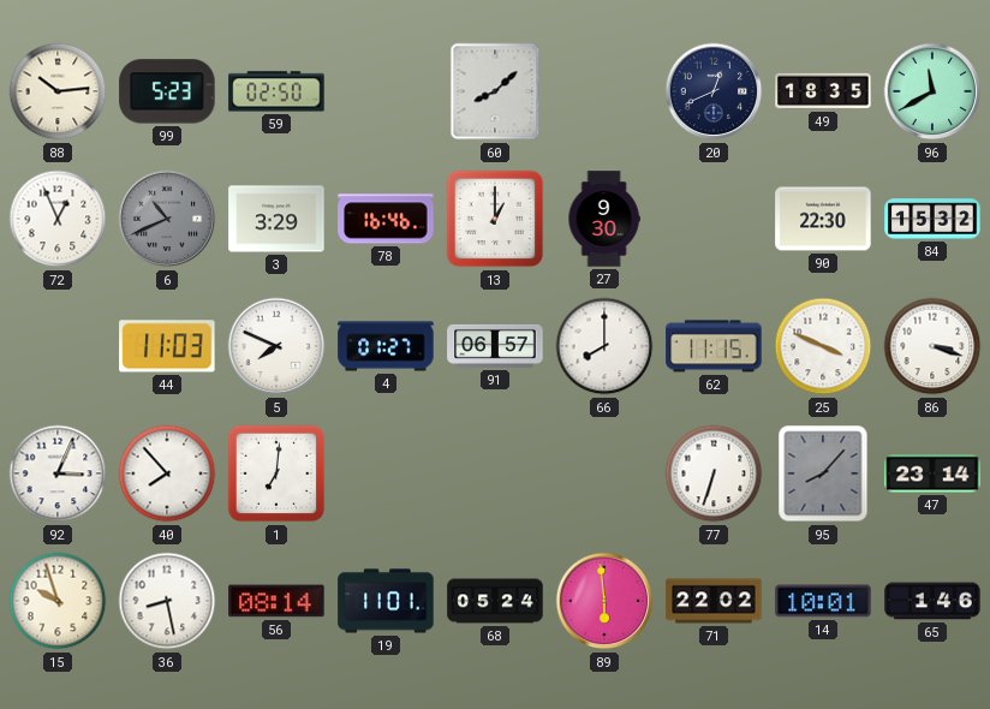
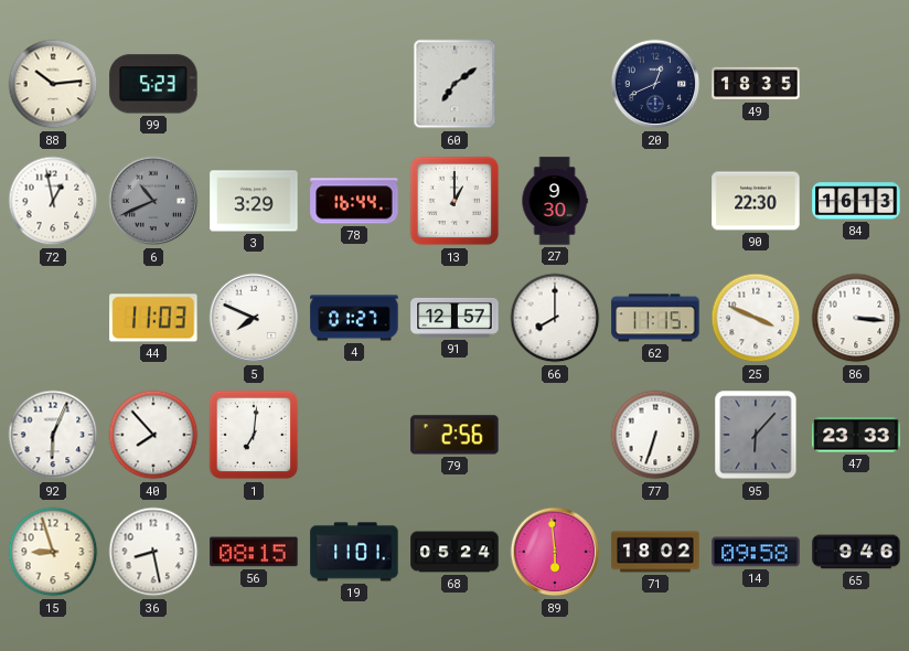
59: 02:50 -> none
60: 8:08 -> 7:09
96: 11:40 -> none
72: 12:56 -> 12:58
78: 16:46 -> 16:44
84: 15:32 -> 16:13
91: 06:57 -> 12:57
86: 3:18 -> 3:16
92: 3:04 -> 6:04
79: none -> 2:56
95: 8:07 -> 6:07
47: 23:14 -> 23:33
15: 9:57 -> 8:57
56: 08:14 -> 08:15
71: 22:02 -> 18:02
14: 10:01 -> 09:58
65: 1:46 -> 9:46
